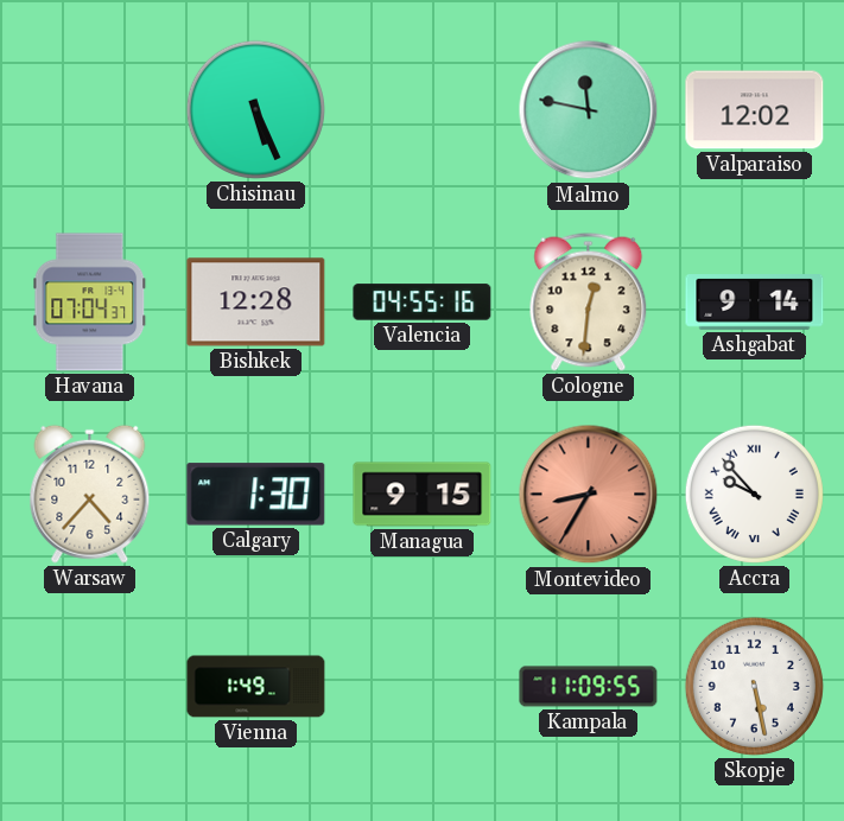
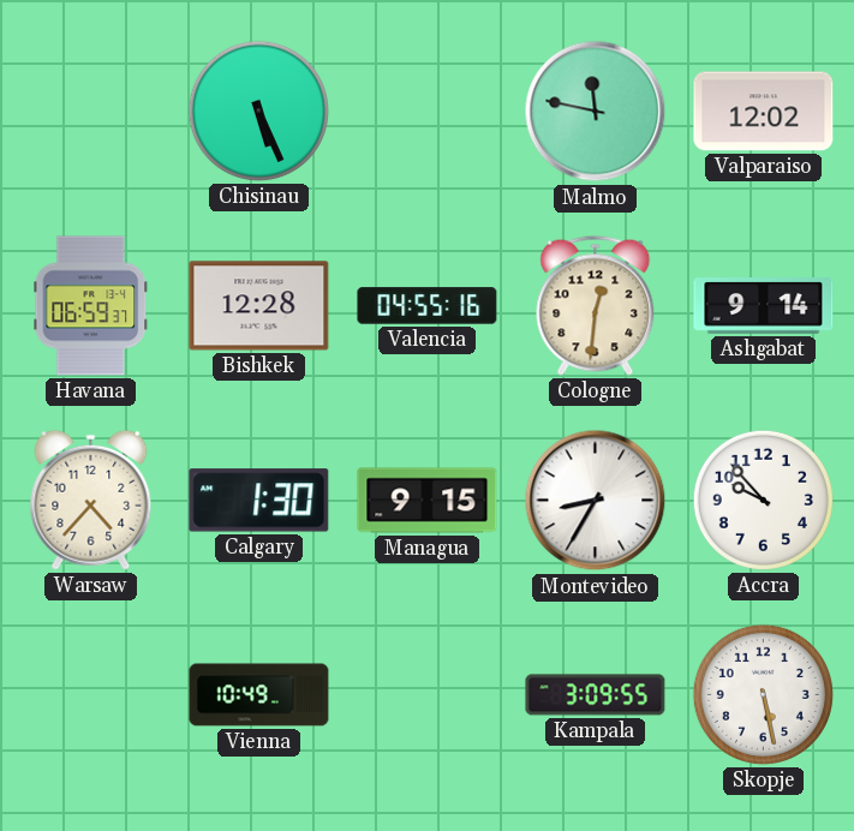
Havana: 07:04 -> 06:59
Montevideo dial: salmon -> white
Accra numerals: Roman -> Arabic
Vienna: 1:49 -> 10:49
Kampala: 11:09 -> 3:09
